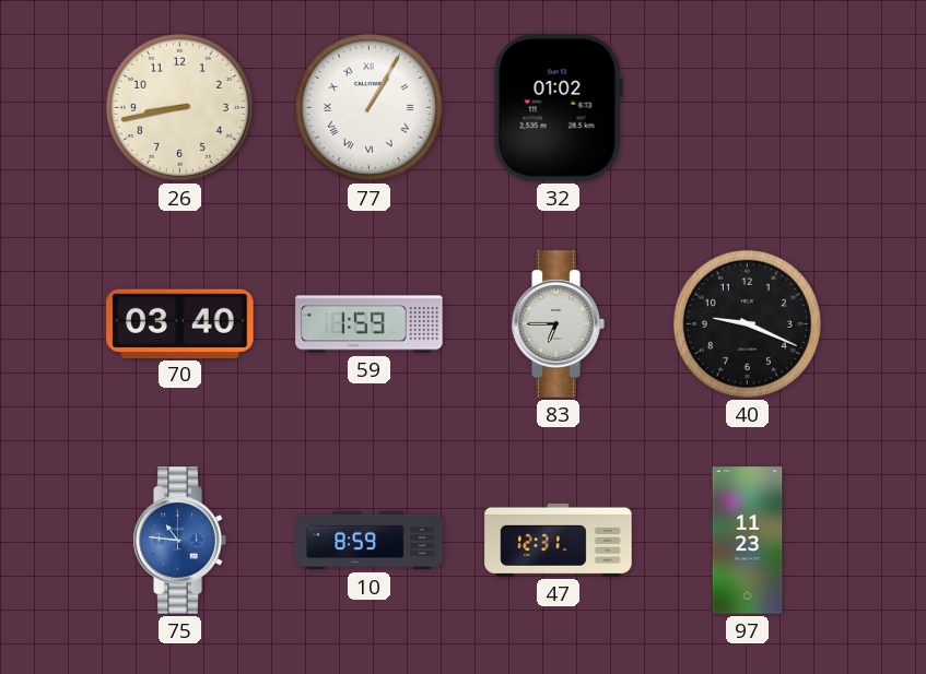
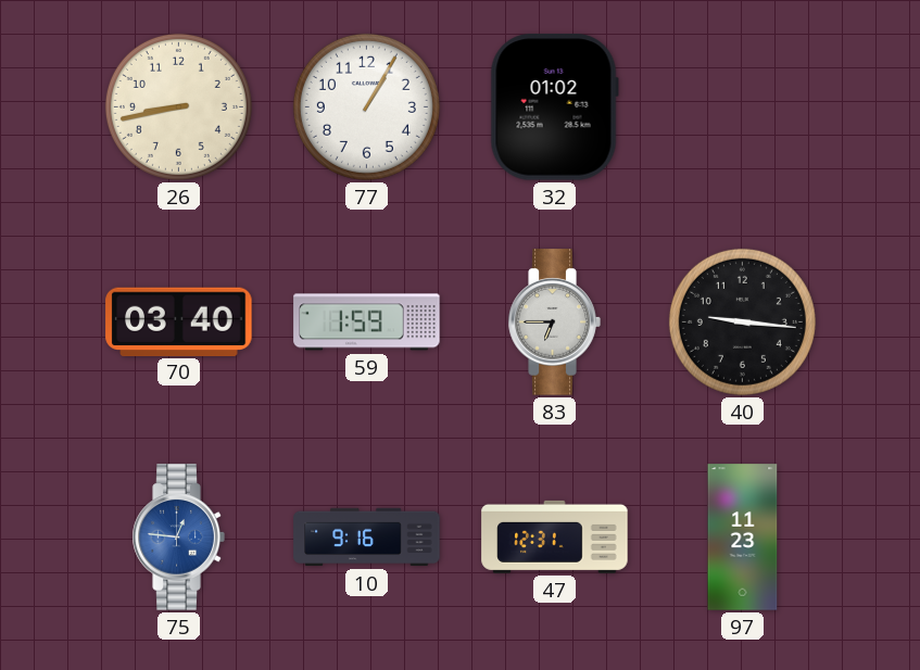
77 numerals: Roman -> Arabic
40: 9:19 -> 9:16
75: 10:46 -> 12:46
10: 8:59 -> 9:16
